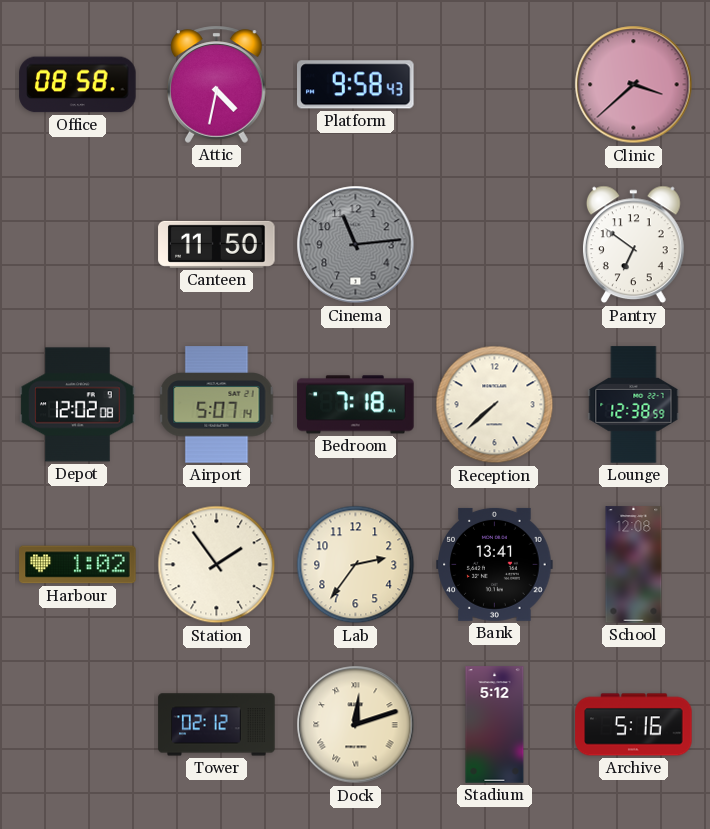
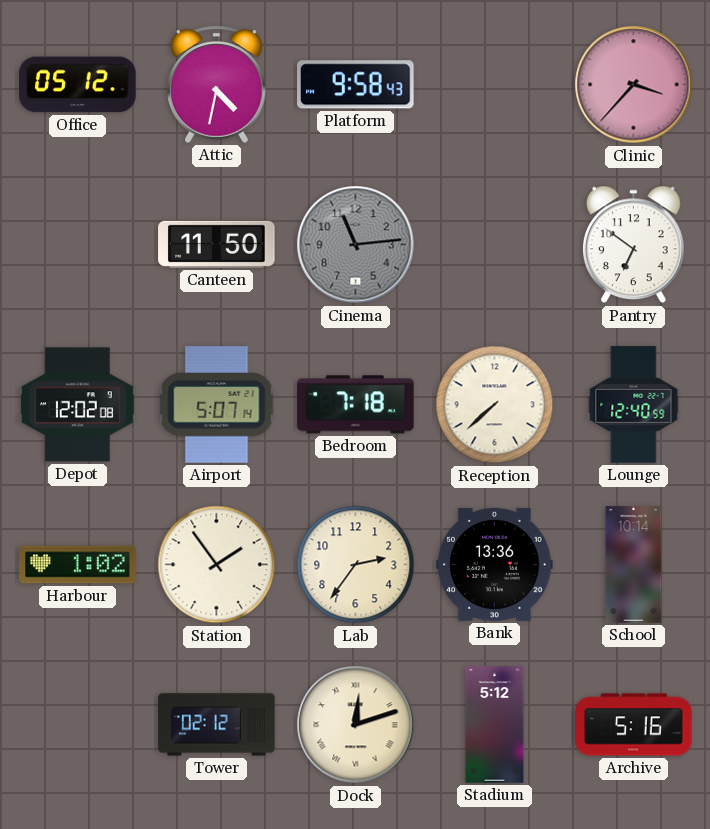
Office: 08:58 -> 05:12
Clinic: 3:38 -> 3:37
Lounge: 12:38 -> 12:40
Bank: 13:41 -> 13:36
School: 12:08 -> 10:14
